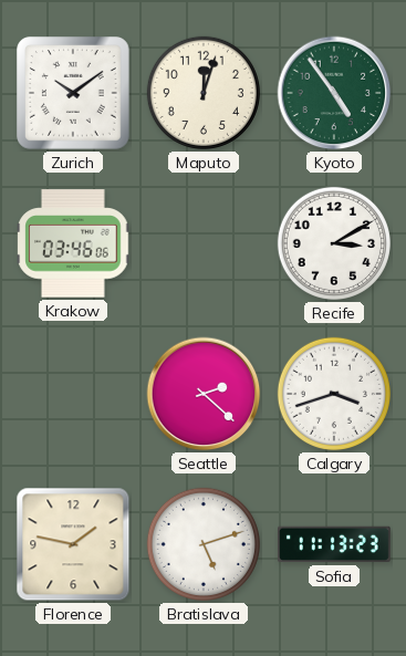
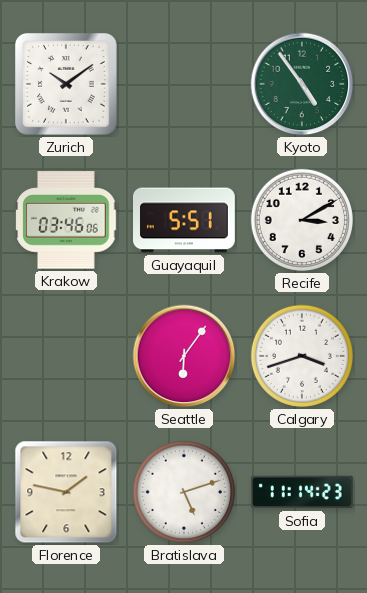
Maputo: 12:03 -> none
Guayaquil: none -> 5:51
Seattle: 2:22 -> 6:06
Sofia: 11:13 -> 11:14
